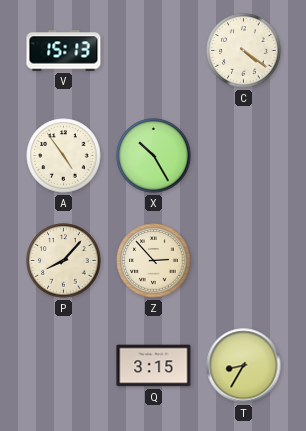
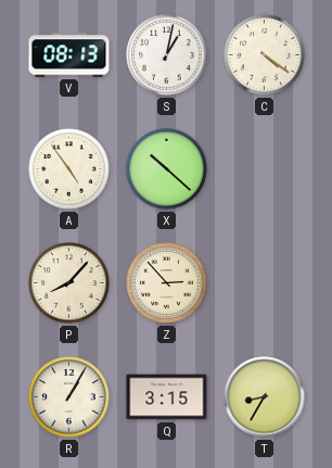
V: 15:13 -> 08:13
S: none -> 1:02
X: 10:25 -> 10:22
R: none -> 1:05
